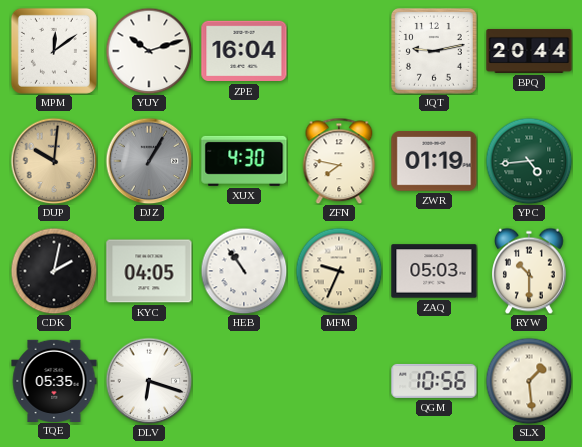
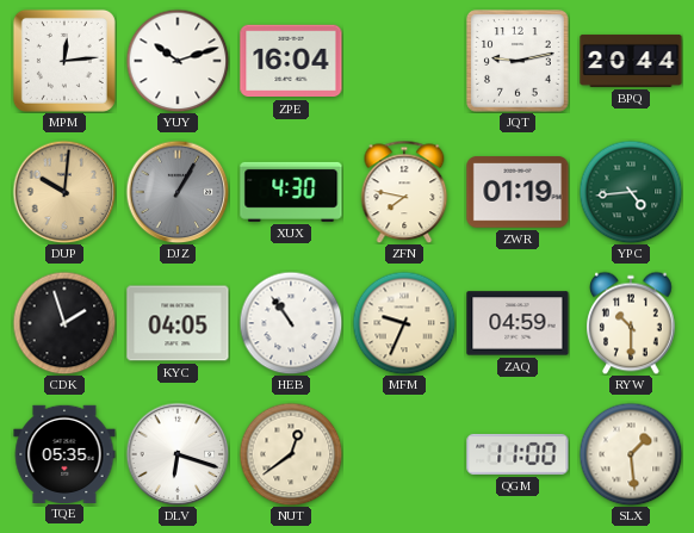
MPM: 12:09 -> 12:14
CDK: 2:02 -> 1:57
ZAQ: 05:03 -> 04:59
NUT: none -> 12:39
QGM: 10:56 -> 11:00
